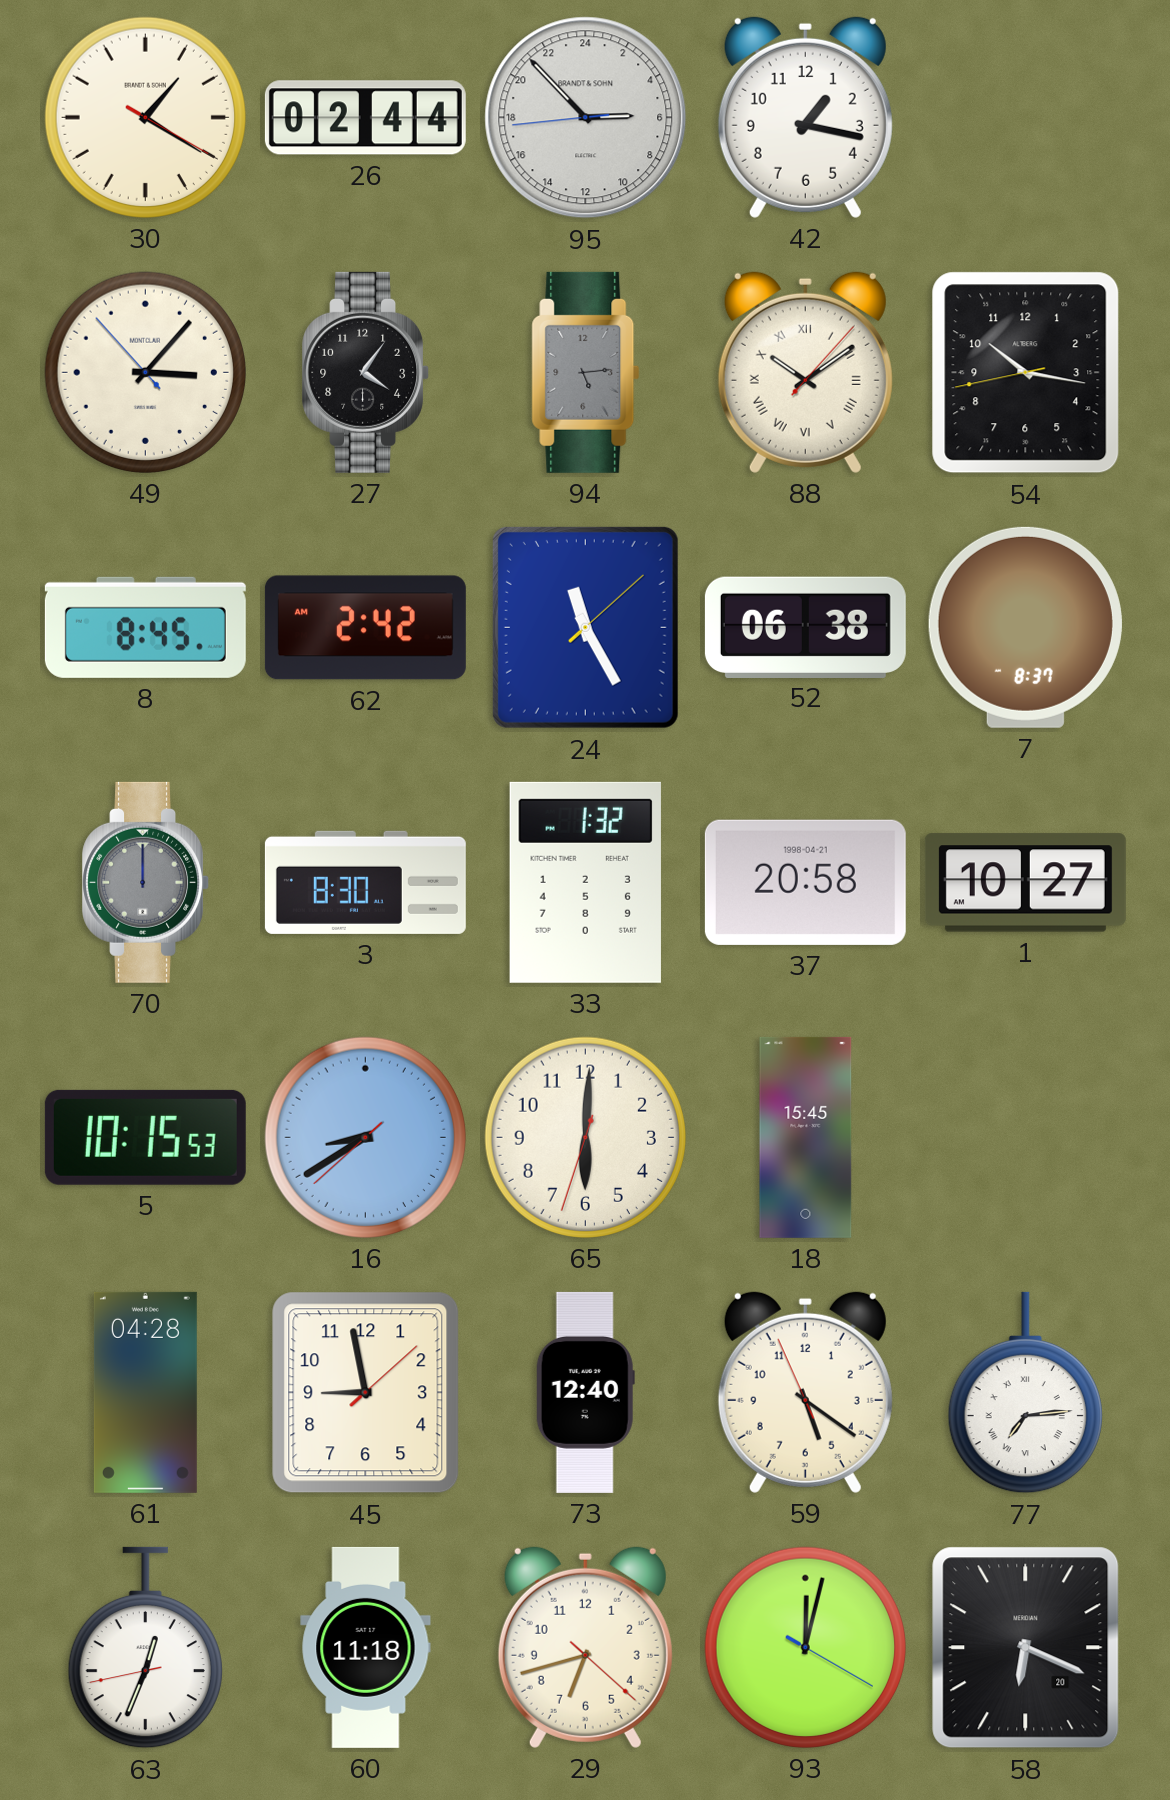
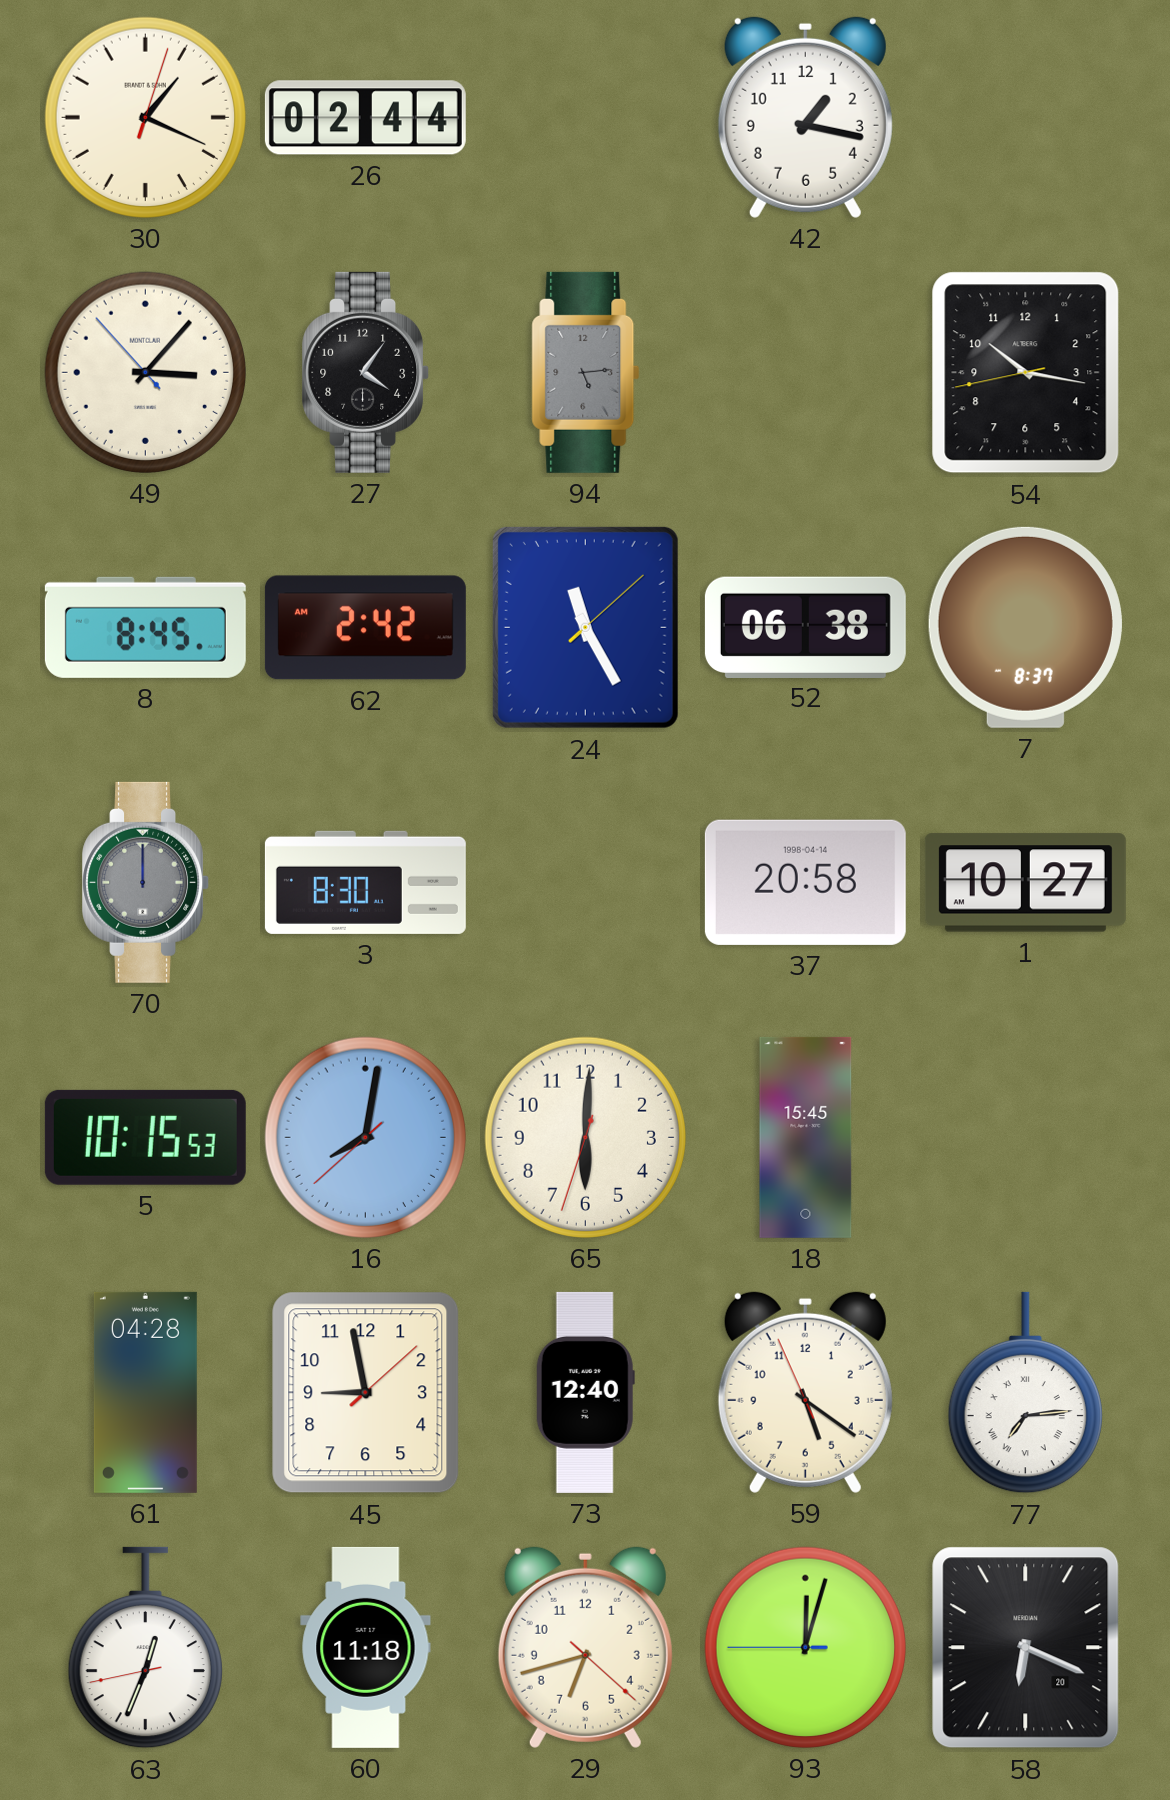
30: 1:20 -> 1:19
95: 5:52 -> none
88: 10:09 -> none
33: 1:32 -> none
37 date: 1998-04-21 -> 1998-04-14
16: 8:39 -> 8:01
93: 12:02:20 -> 12:02:45
